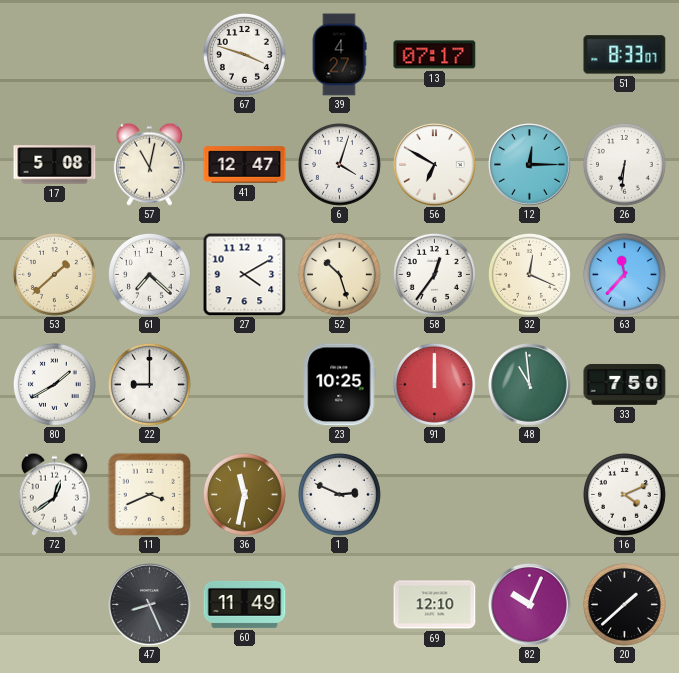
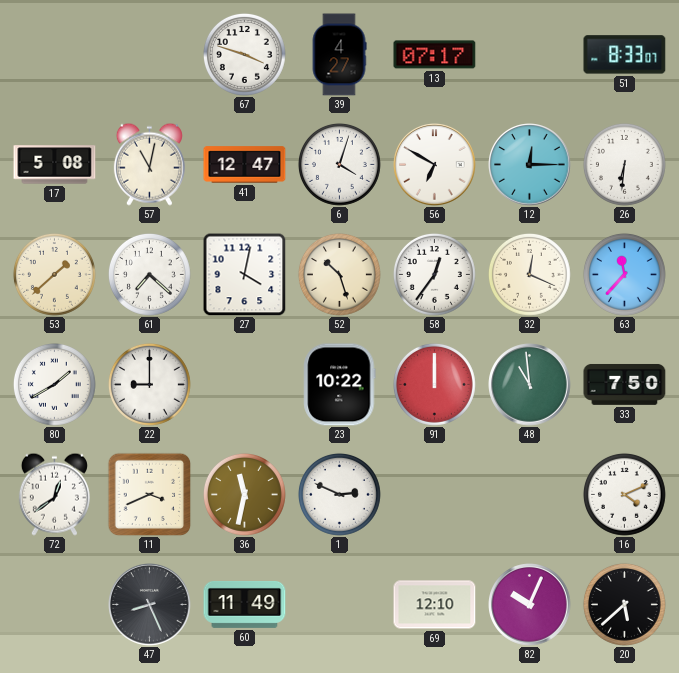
27: 4:10 -> 4:02
23: 10:25 -> 10:22
20: 1:38 -> 5:38
